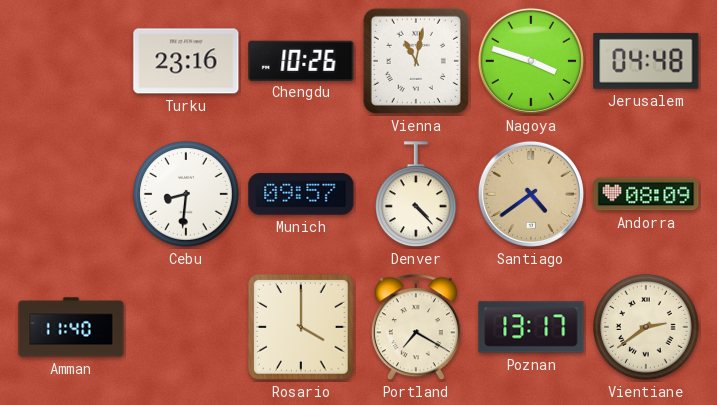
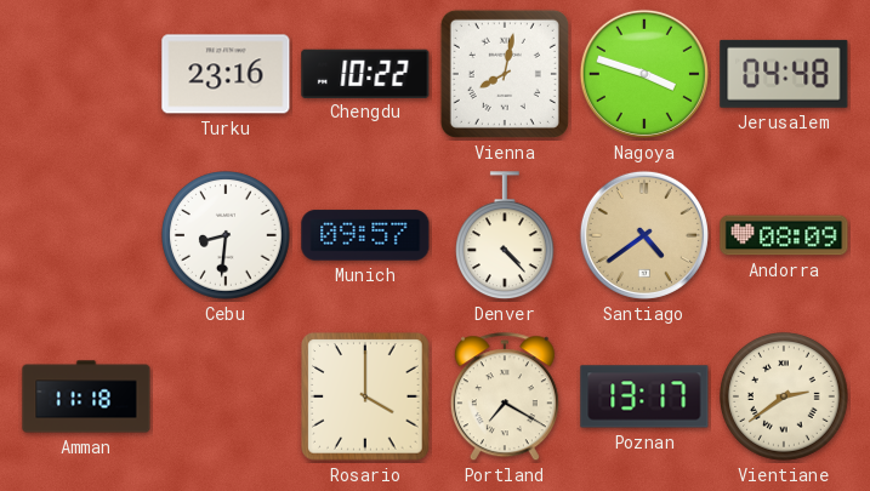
Chengdu: 10:26 -> 10:22
Vienna: 11:02 -> 8:02
Amman: 11:40 -> 11:18
